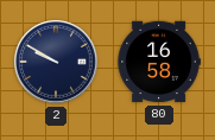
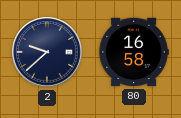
2: 9:50 -> 9:38
